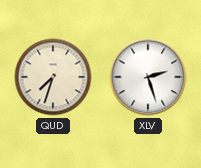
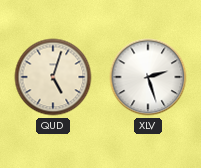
QUD: 7:33 -> 5:03
